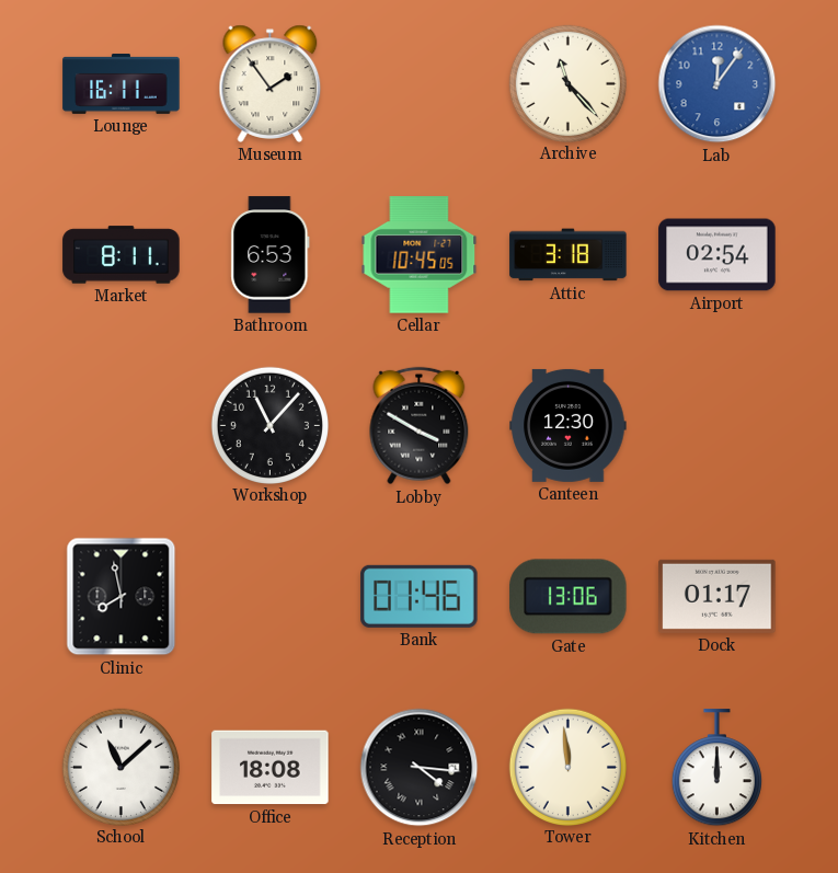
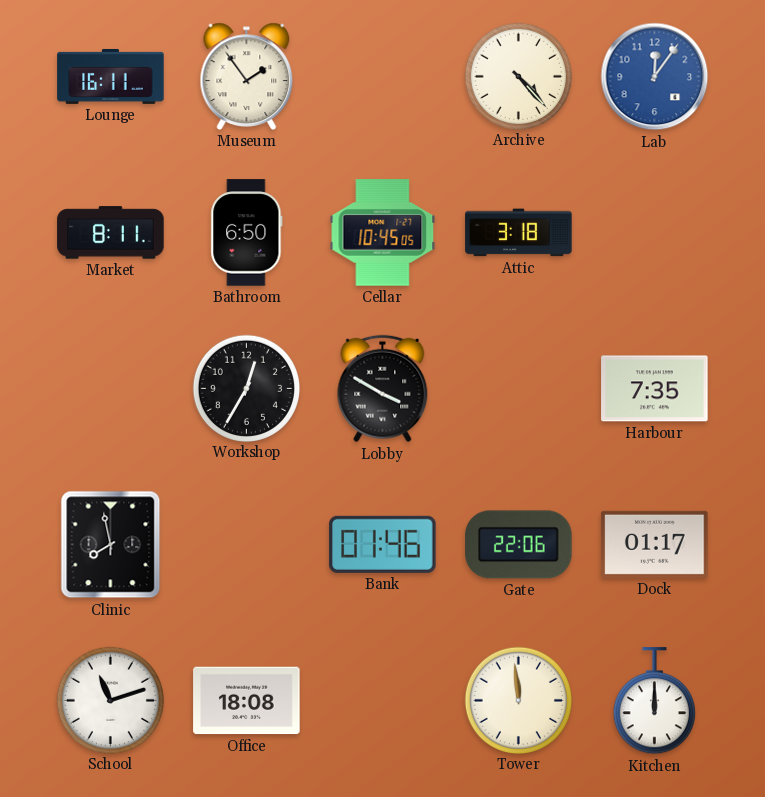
Archive: 11:23 -> 4:23
Bathroom: 6:53 -> 6:50
Airport: 02:54 -> none
Workshop: 11:07 -> 12:35
Canteen: 12:30 -> none
Harbour: none -> 7:35
Gate: 13:06 -> 22:06
School: 11:08 -> 11:12
Reception: 4:16 -> none
